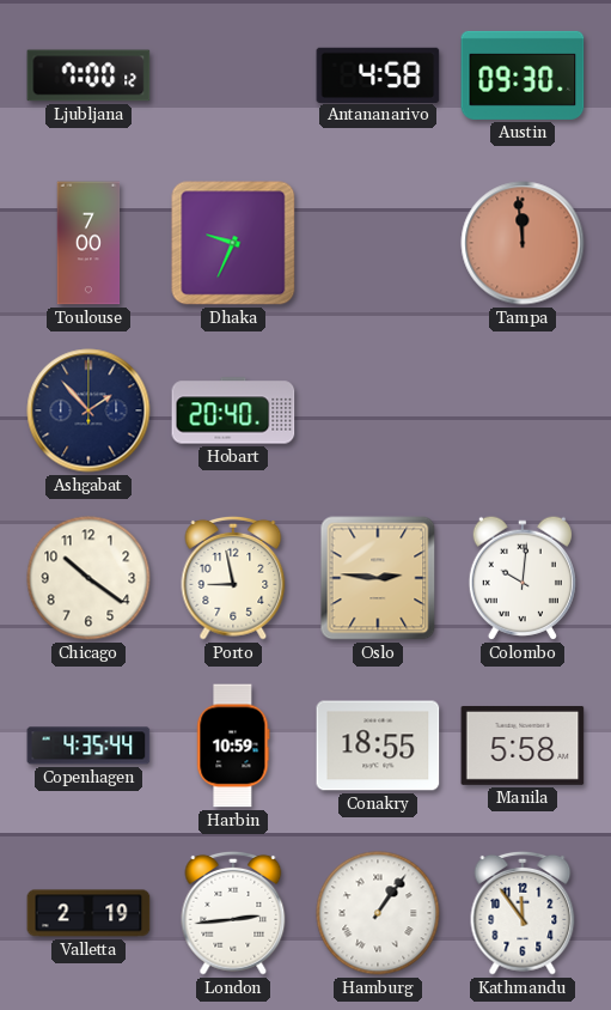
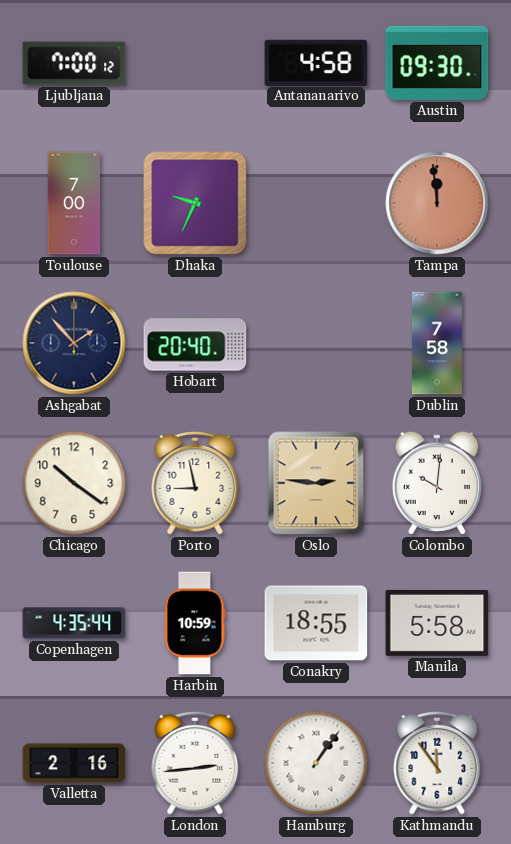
Dublin: none -> 7:58
Valletta: 2:19 -> 2:16
